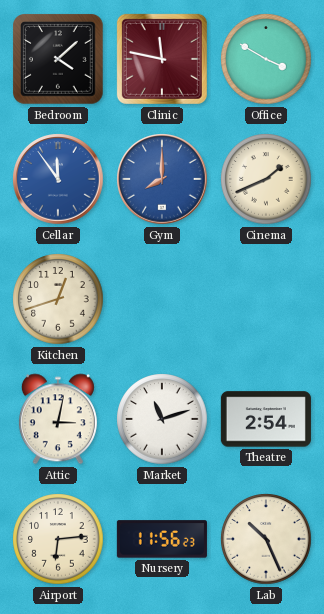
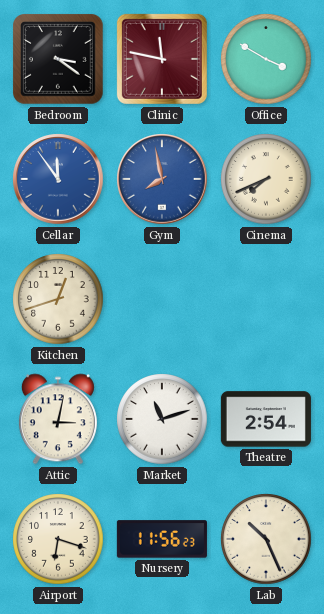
Bedroom: 4:08 -> 3:21
Gym: 8:00 -> 7:58
Cinema: 1:41 -> 7:41
Airport: 6:14 -> 6:18
